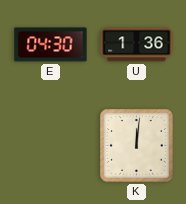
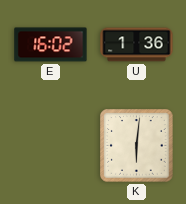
E: 04:30 -> 16:02
K: 12:01 -> 6:01
